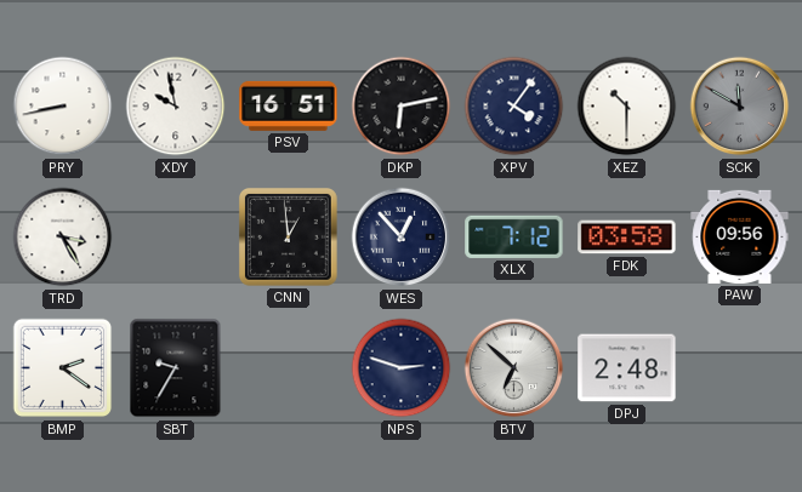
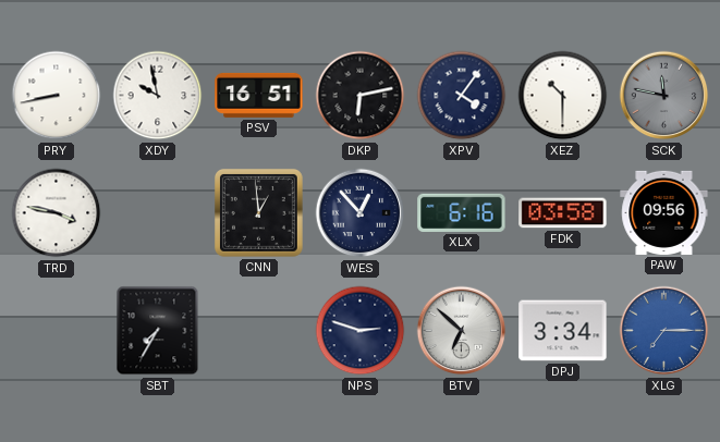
SCK: 11:50 -> 11:47
TRD: 3:25 -> 3:47
XLX: 7:12 -> 6:16
BMP: 2:21 -> none
SBT: 9:35 -> 7:35
DPJ: 2:48 -> 3:34
XLG: none -> 7:15
